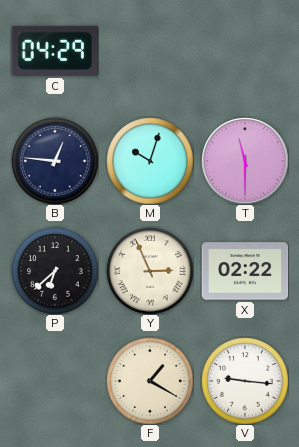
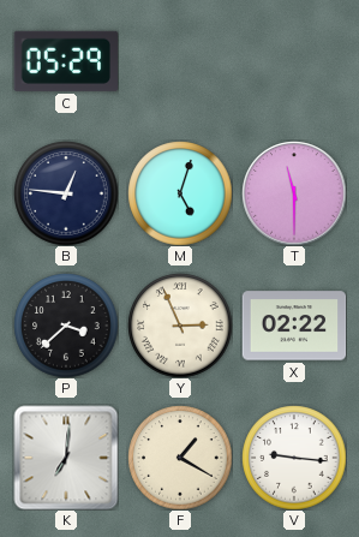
C: 04:29 -> 05:29
M: 10:03 -> 5:03
P: 6:38 -> 3:38
K: none -> 7:01
